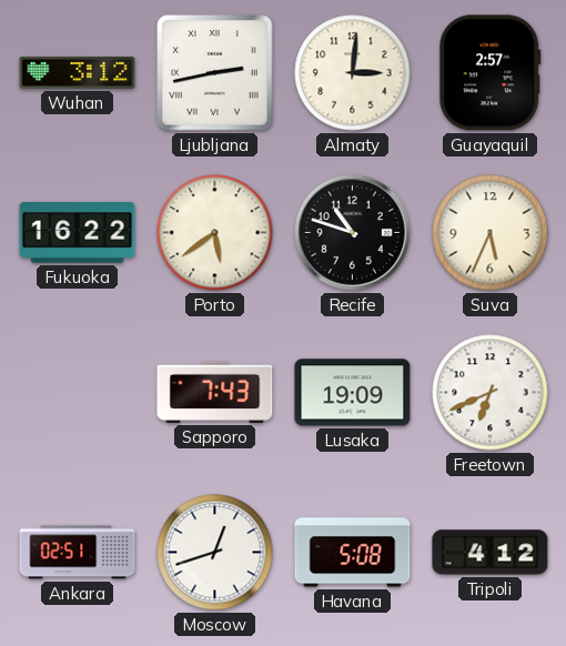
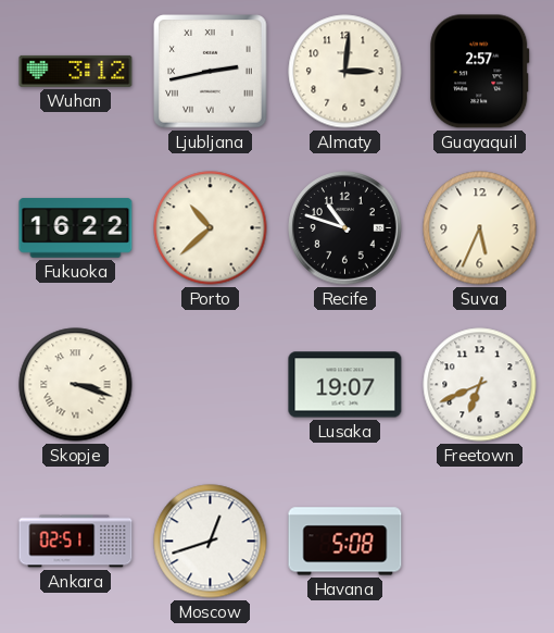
Porto: 5:39 -> 10:38
Skopje: none -> 3:18
Sapporo: 7:43 -> none
Lusaka: 19:09 -> 19:07
Tripoli: 4:12 -> none
